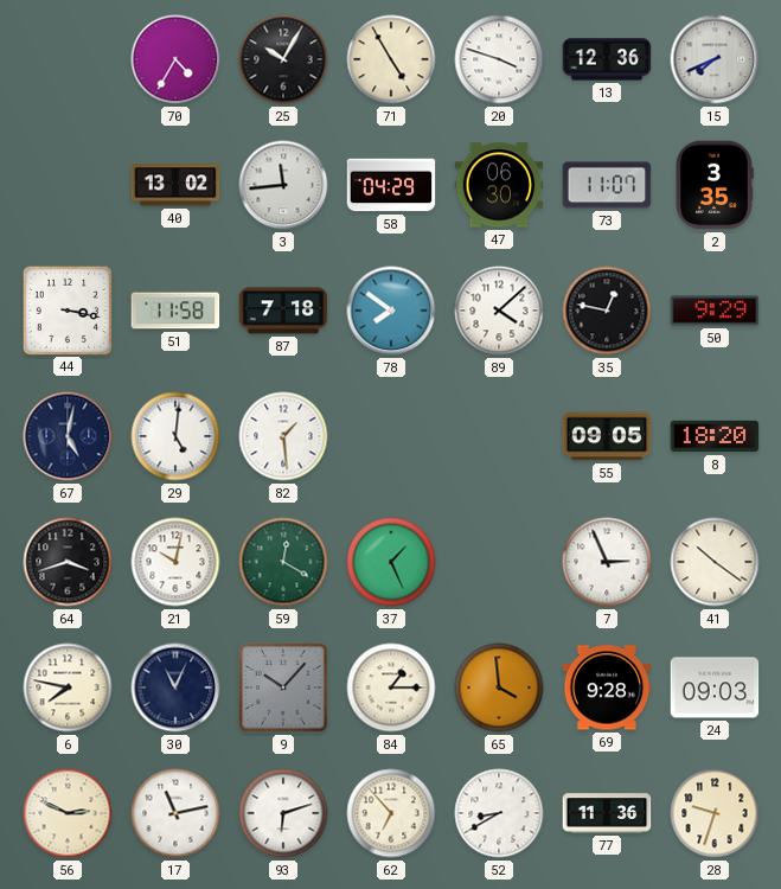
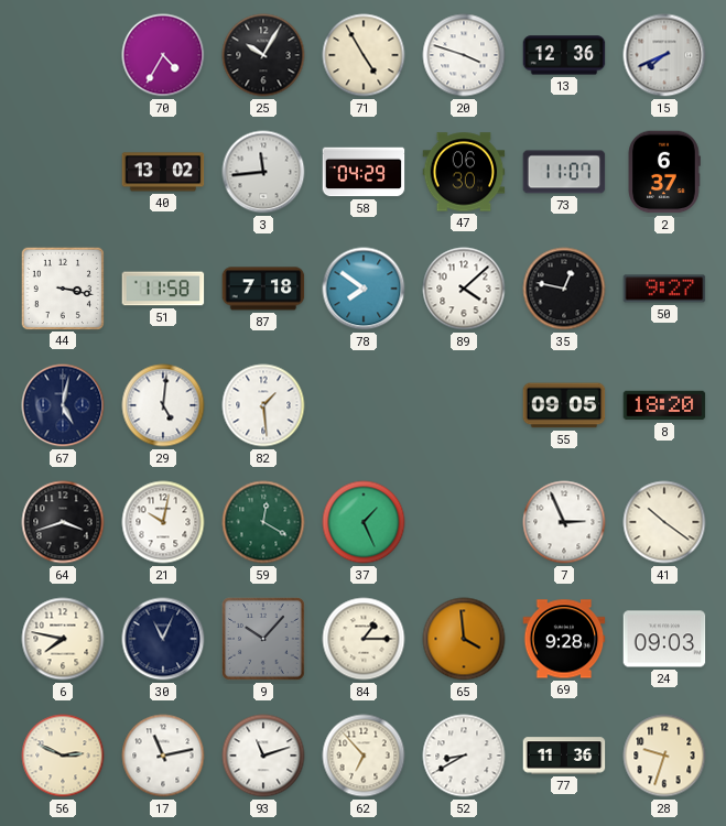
2: 3:35 -> 6:37
50: 9:29 -> 9:27
93: 6:12 -> 11:12
